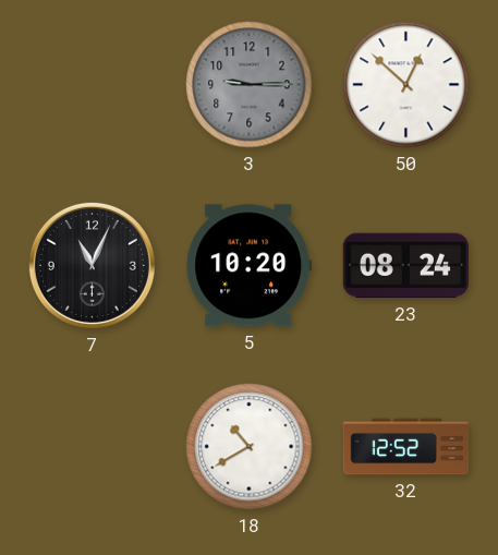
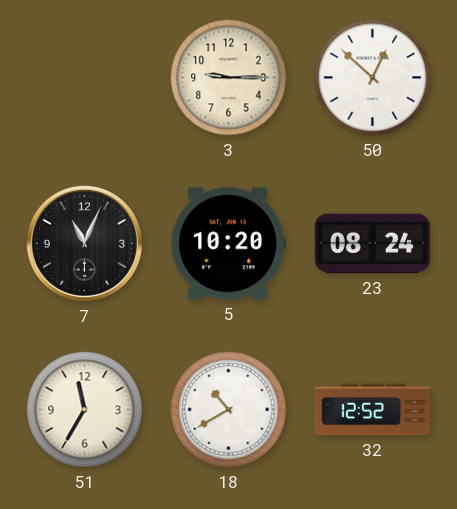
3 dial: grey -> cream
51: none -> 11:35
